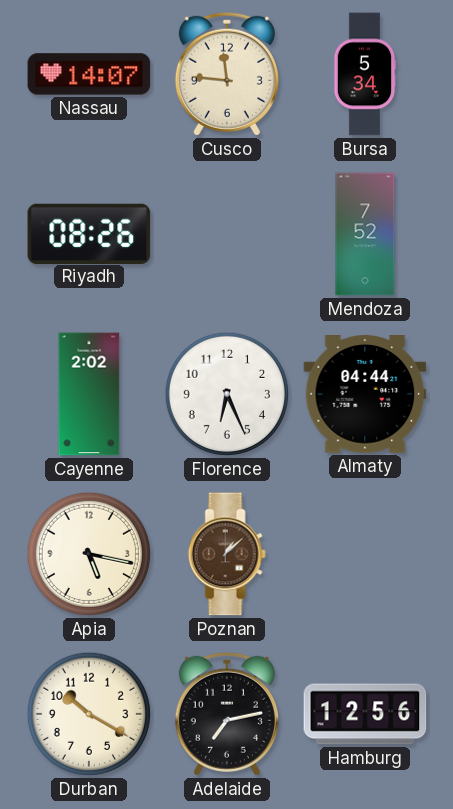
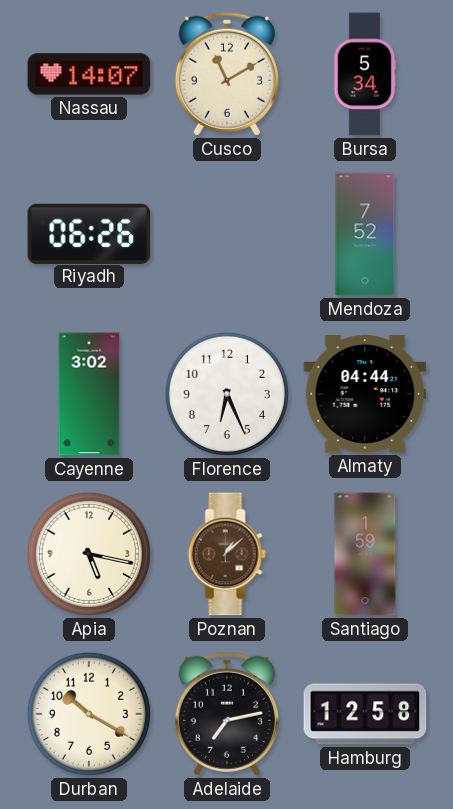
Cusco: 11:46 -> 11:10
Riyadh: 08:26 -> 06:26
Cayenne: 2:02 -> 3:02
Santiago: none -> 1:59
Hamburg: 12:56 -> 12:58
